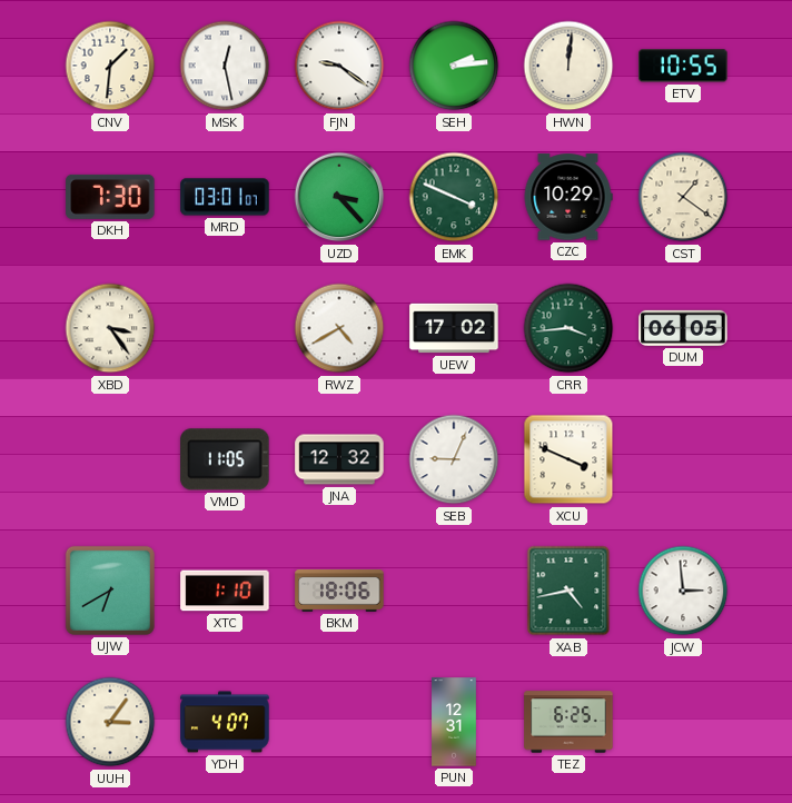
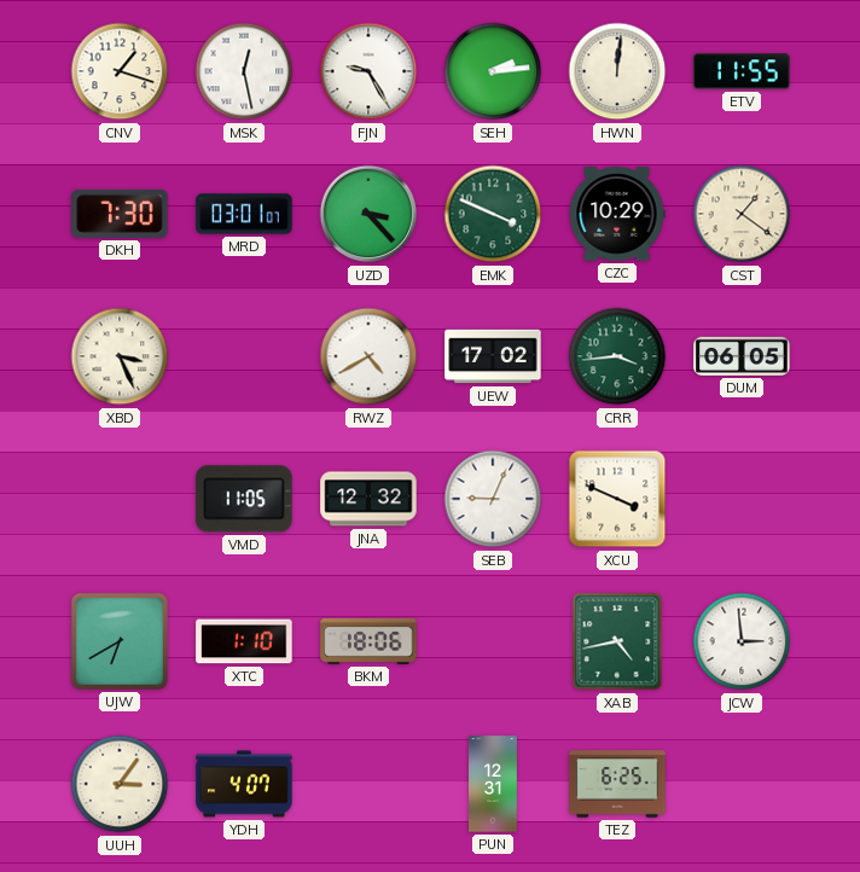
CNV: 1:31 -> 1:18
FJN: 9:21 -> 9:25
ETV: 10:55 -> 11:55
XBD: 3:24 -> 3:26
